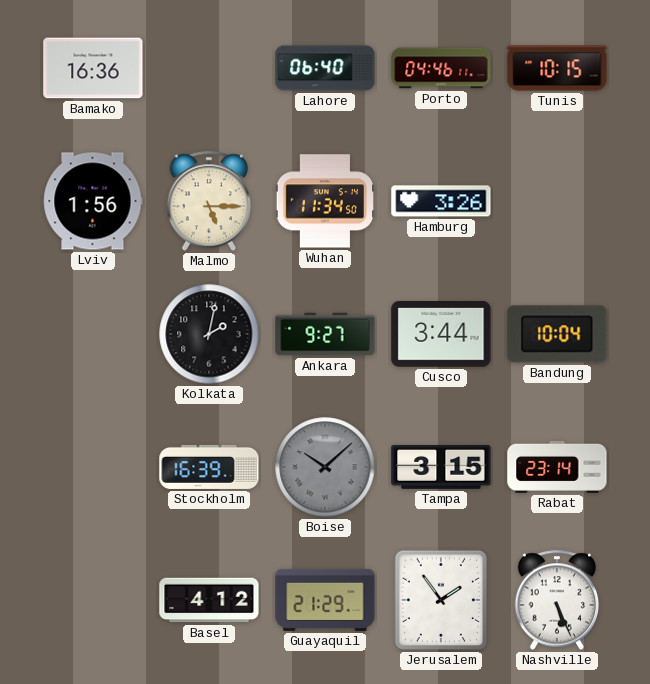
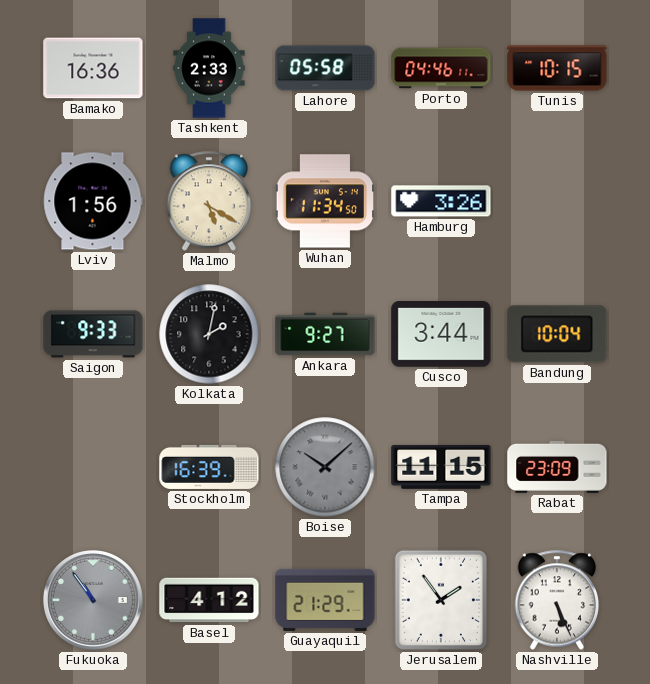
Tashkent: none -> 2:33
Lahore: 06:40 -> 05:58
Malmo: 5:15 -> 5:20
Saigon: none -> 9:33
Tampa: 3:15 -> 11:15
Rabat: 23:14 -> 23:09
Fukuoka: none -> 10:54
